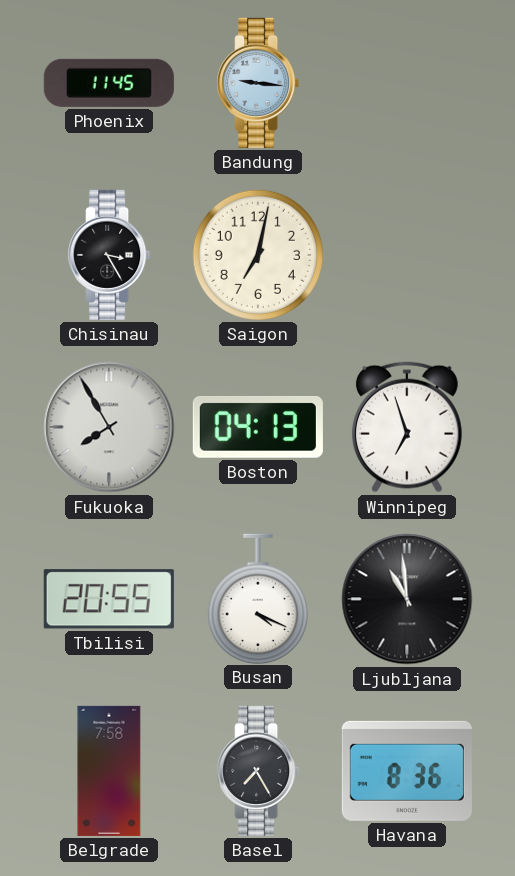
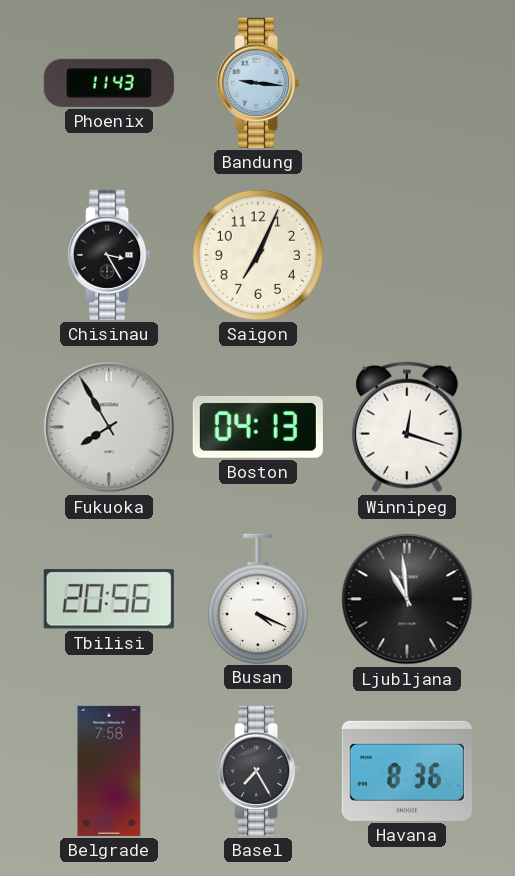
Phoenix: 11:45 -> 11:43
Saigon: 7:02 -> 7:04
Winnipeg: 6:57 -> 12:18
Tbilisi: 20:55 -> 20:56
